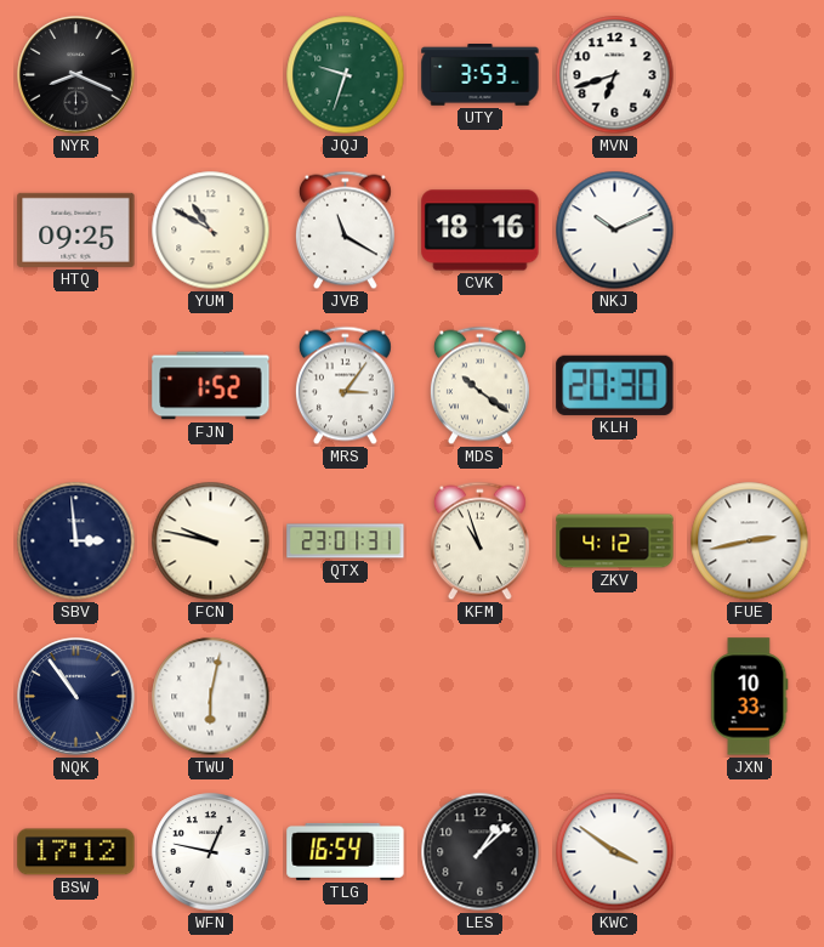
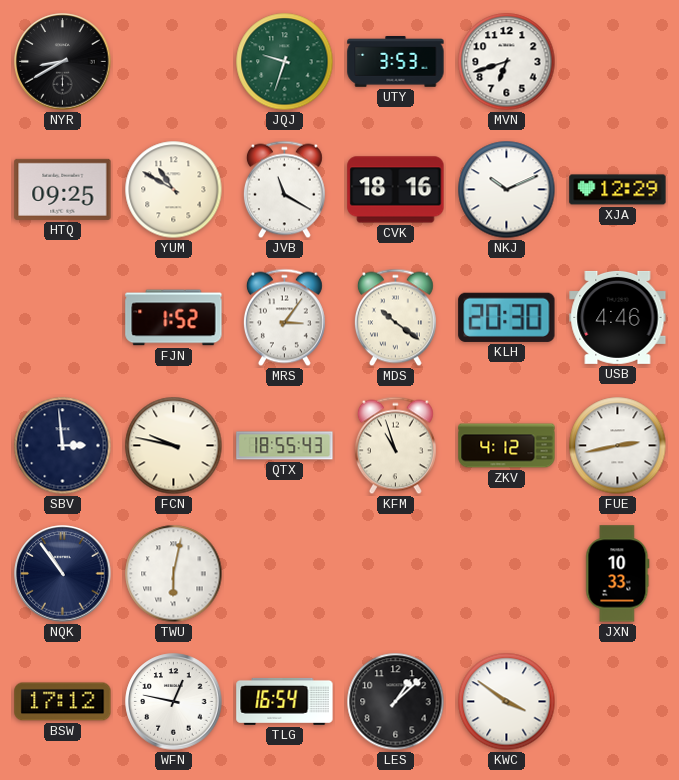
NYR: 8:19 -> 8:40
XJA: none -> 12:29
USB: none -> 4:46
QTX: 23:01 -> 18:55
